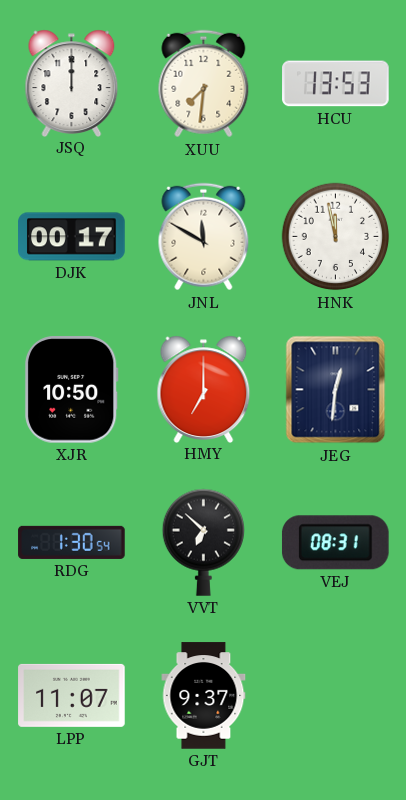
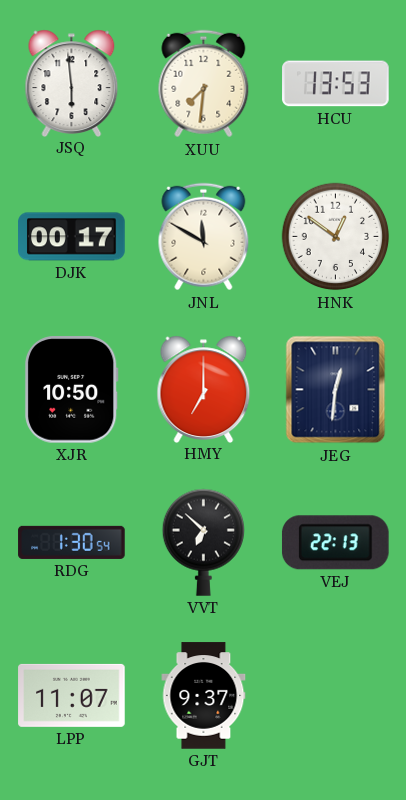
JSQ: 12:00 -> 5:59
HNK: 11:58 -> 12:51
VEJ: 08:31 -> 22:13
